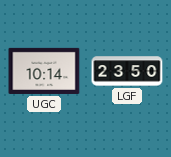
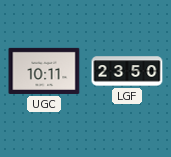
UGC: 10:14 -> 10:11
